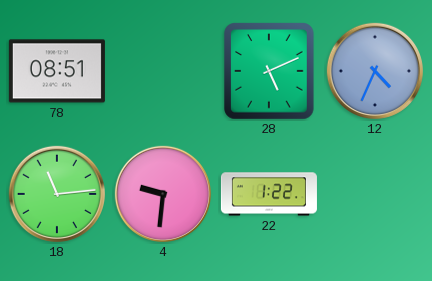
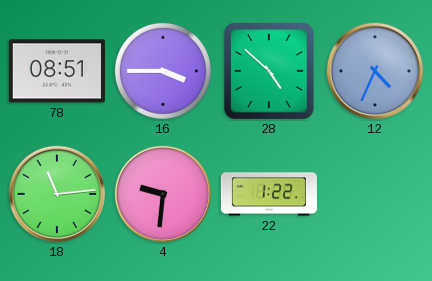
16: none -> 3:45
28: 5:11 -> 4:52
